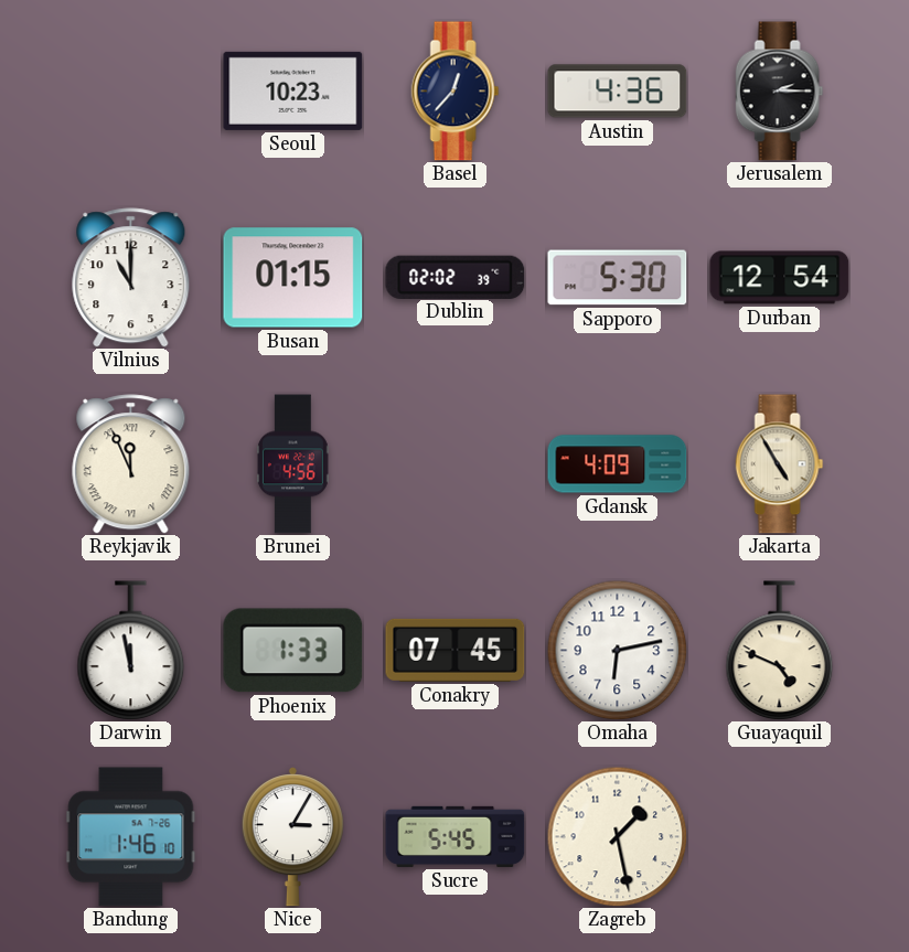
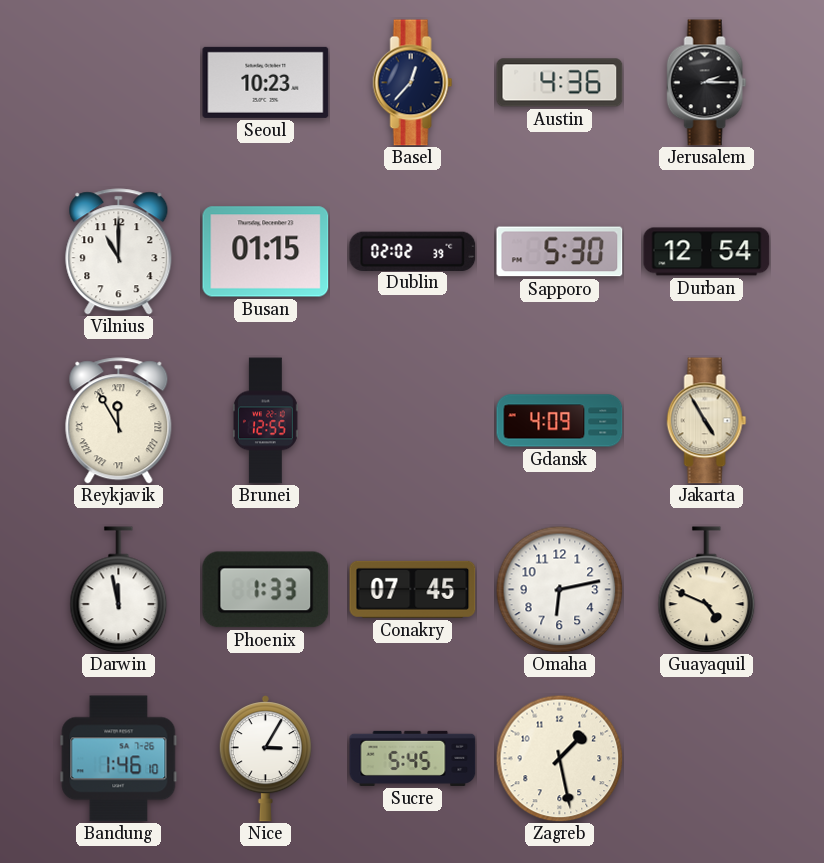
Reykjavik: 11:56 -> 11:55
Brunei: 4:56 -> 12:55
